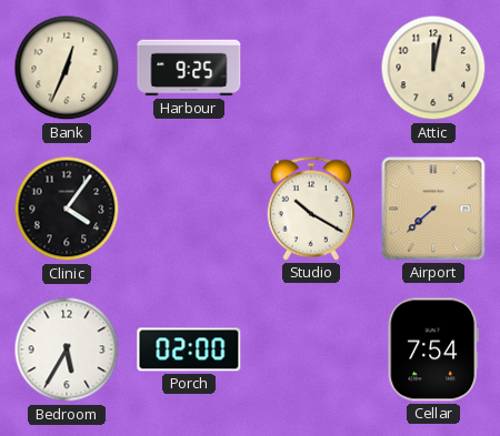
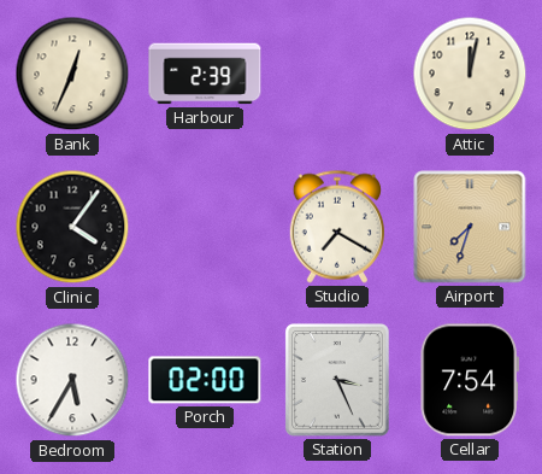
Harbour: 9:25 -> 2:39
Studio: 10:20 -> 7:20
Airport: 7:38 -> 7:33
Station: none -> 3:26
